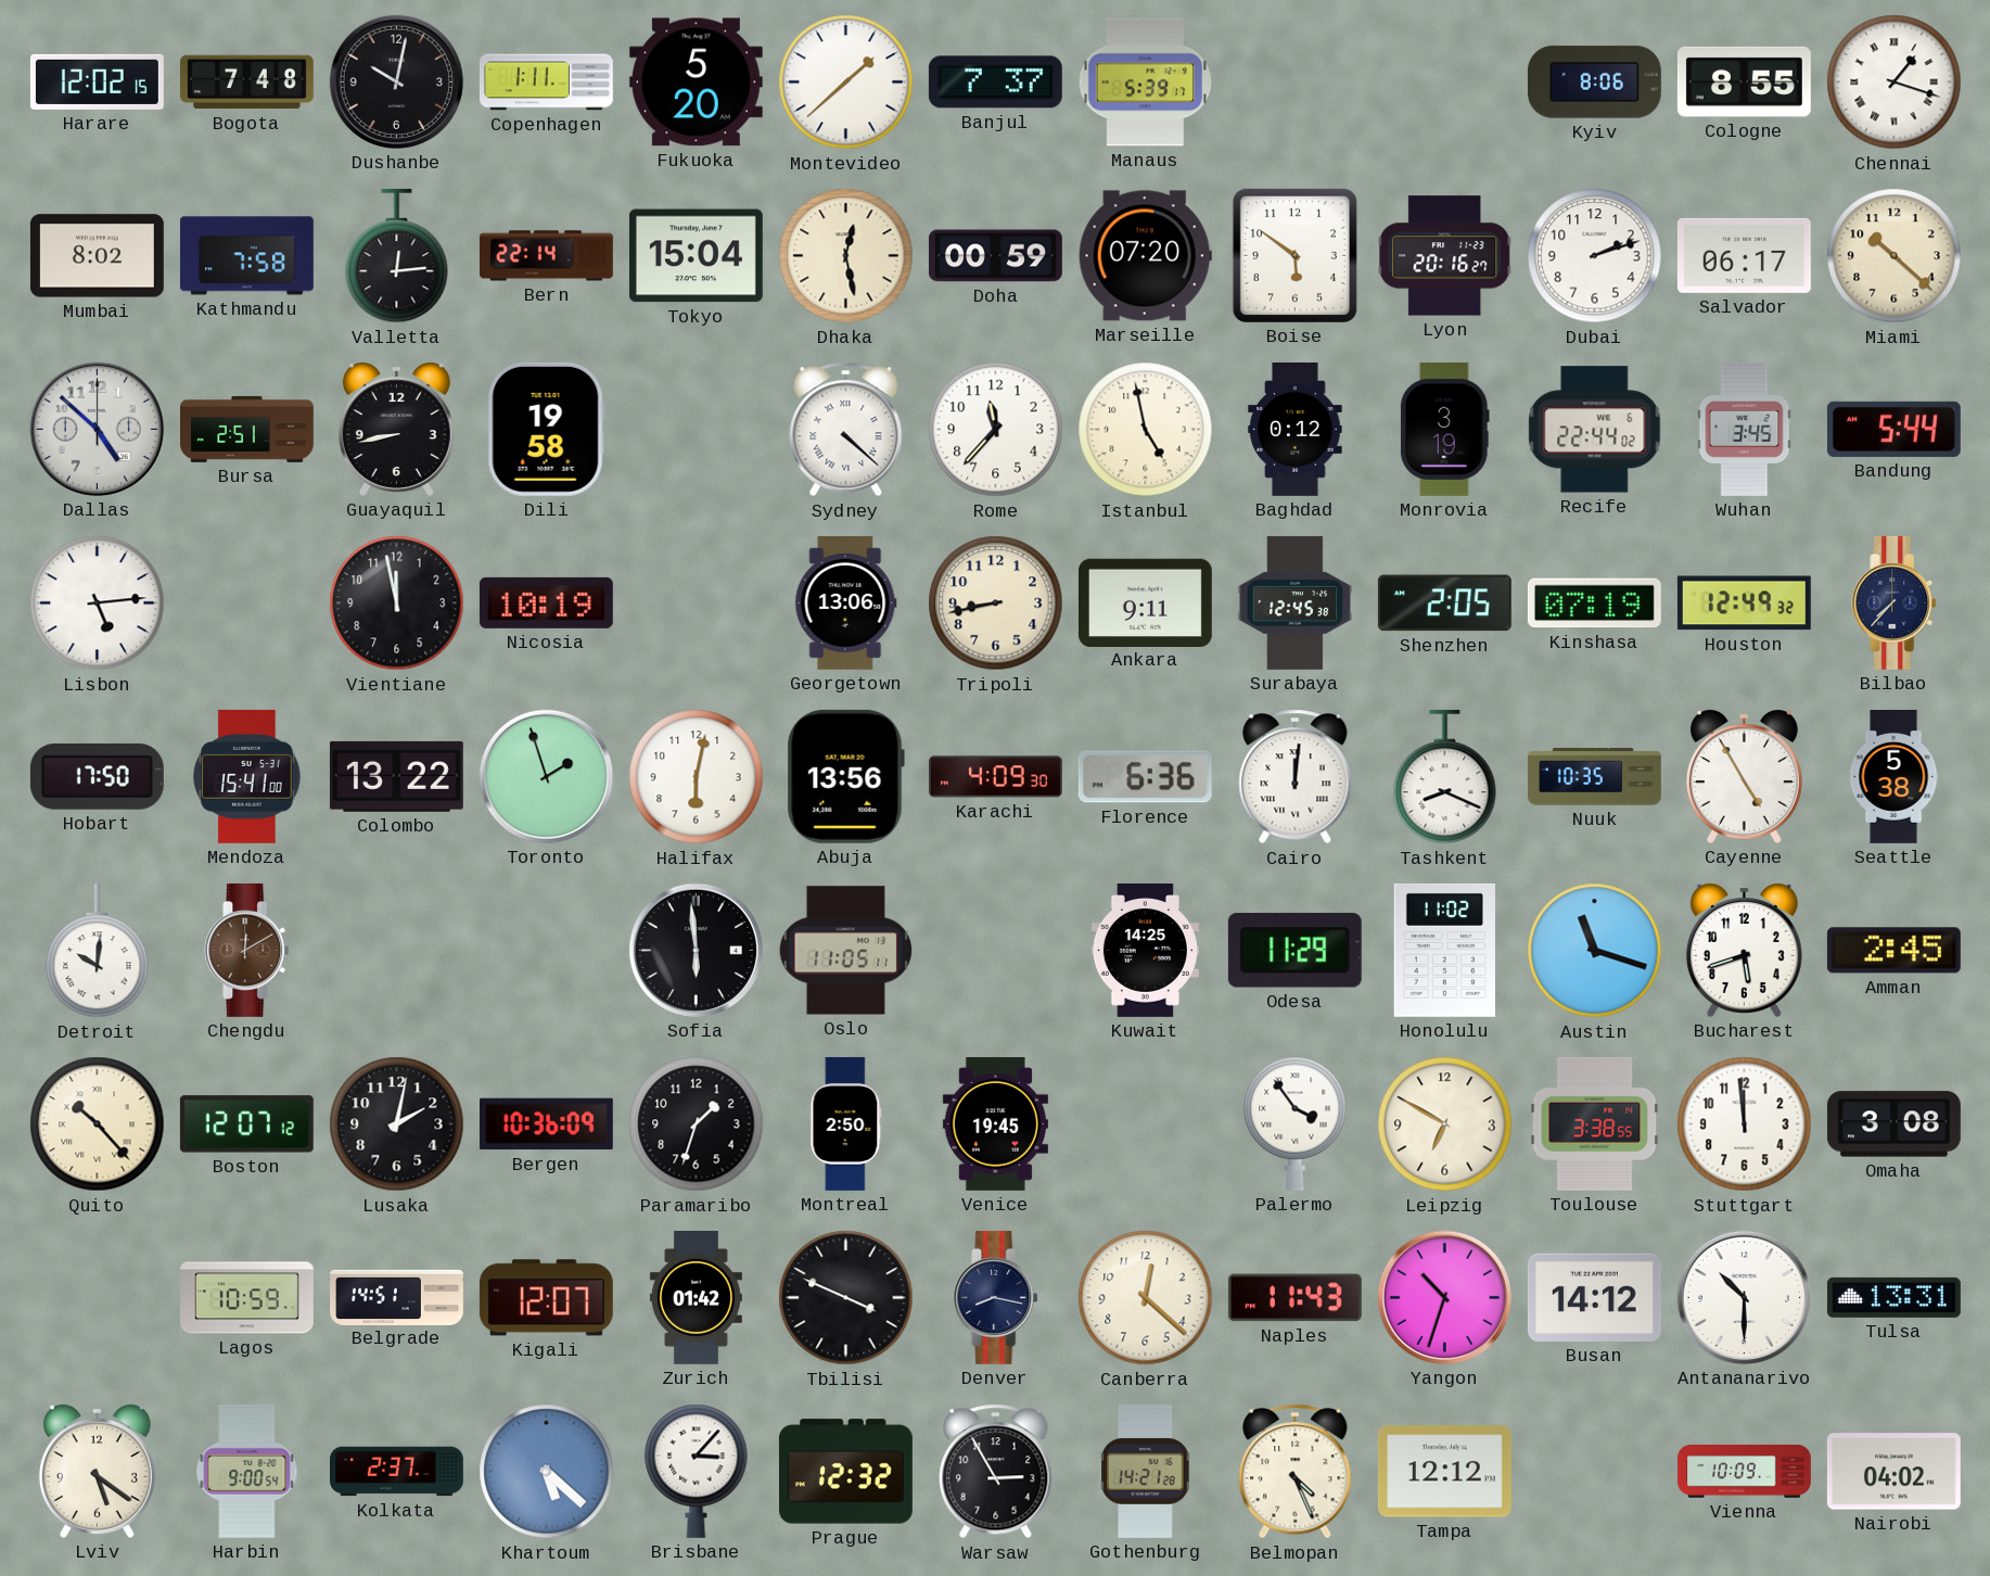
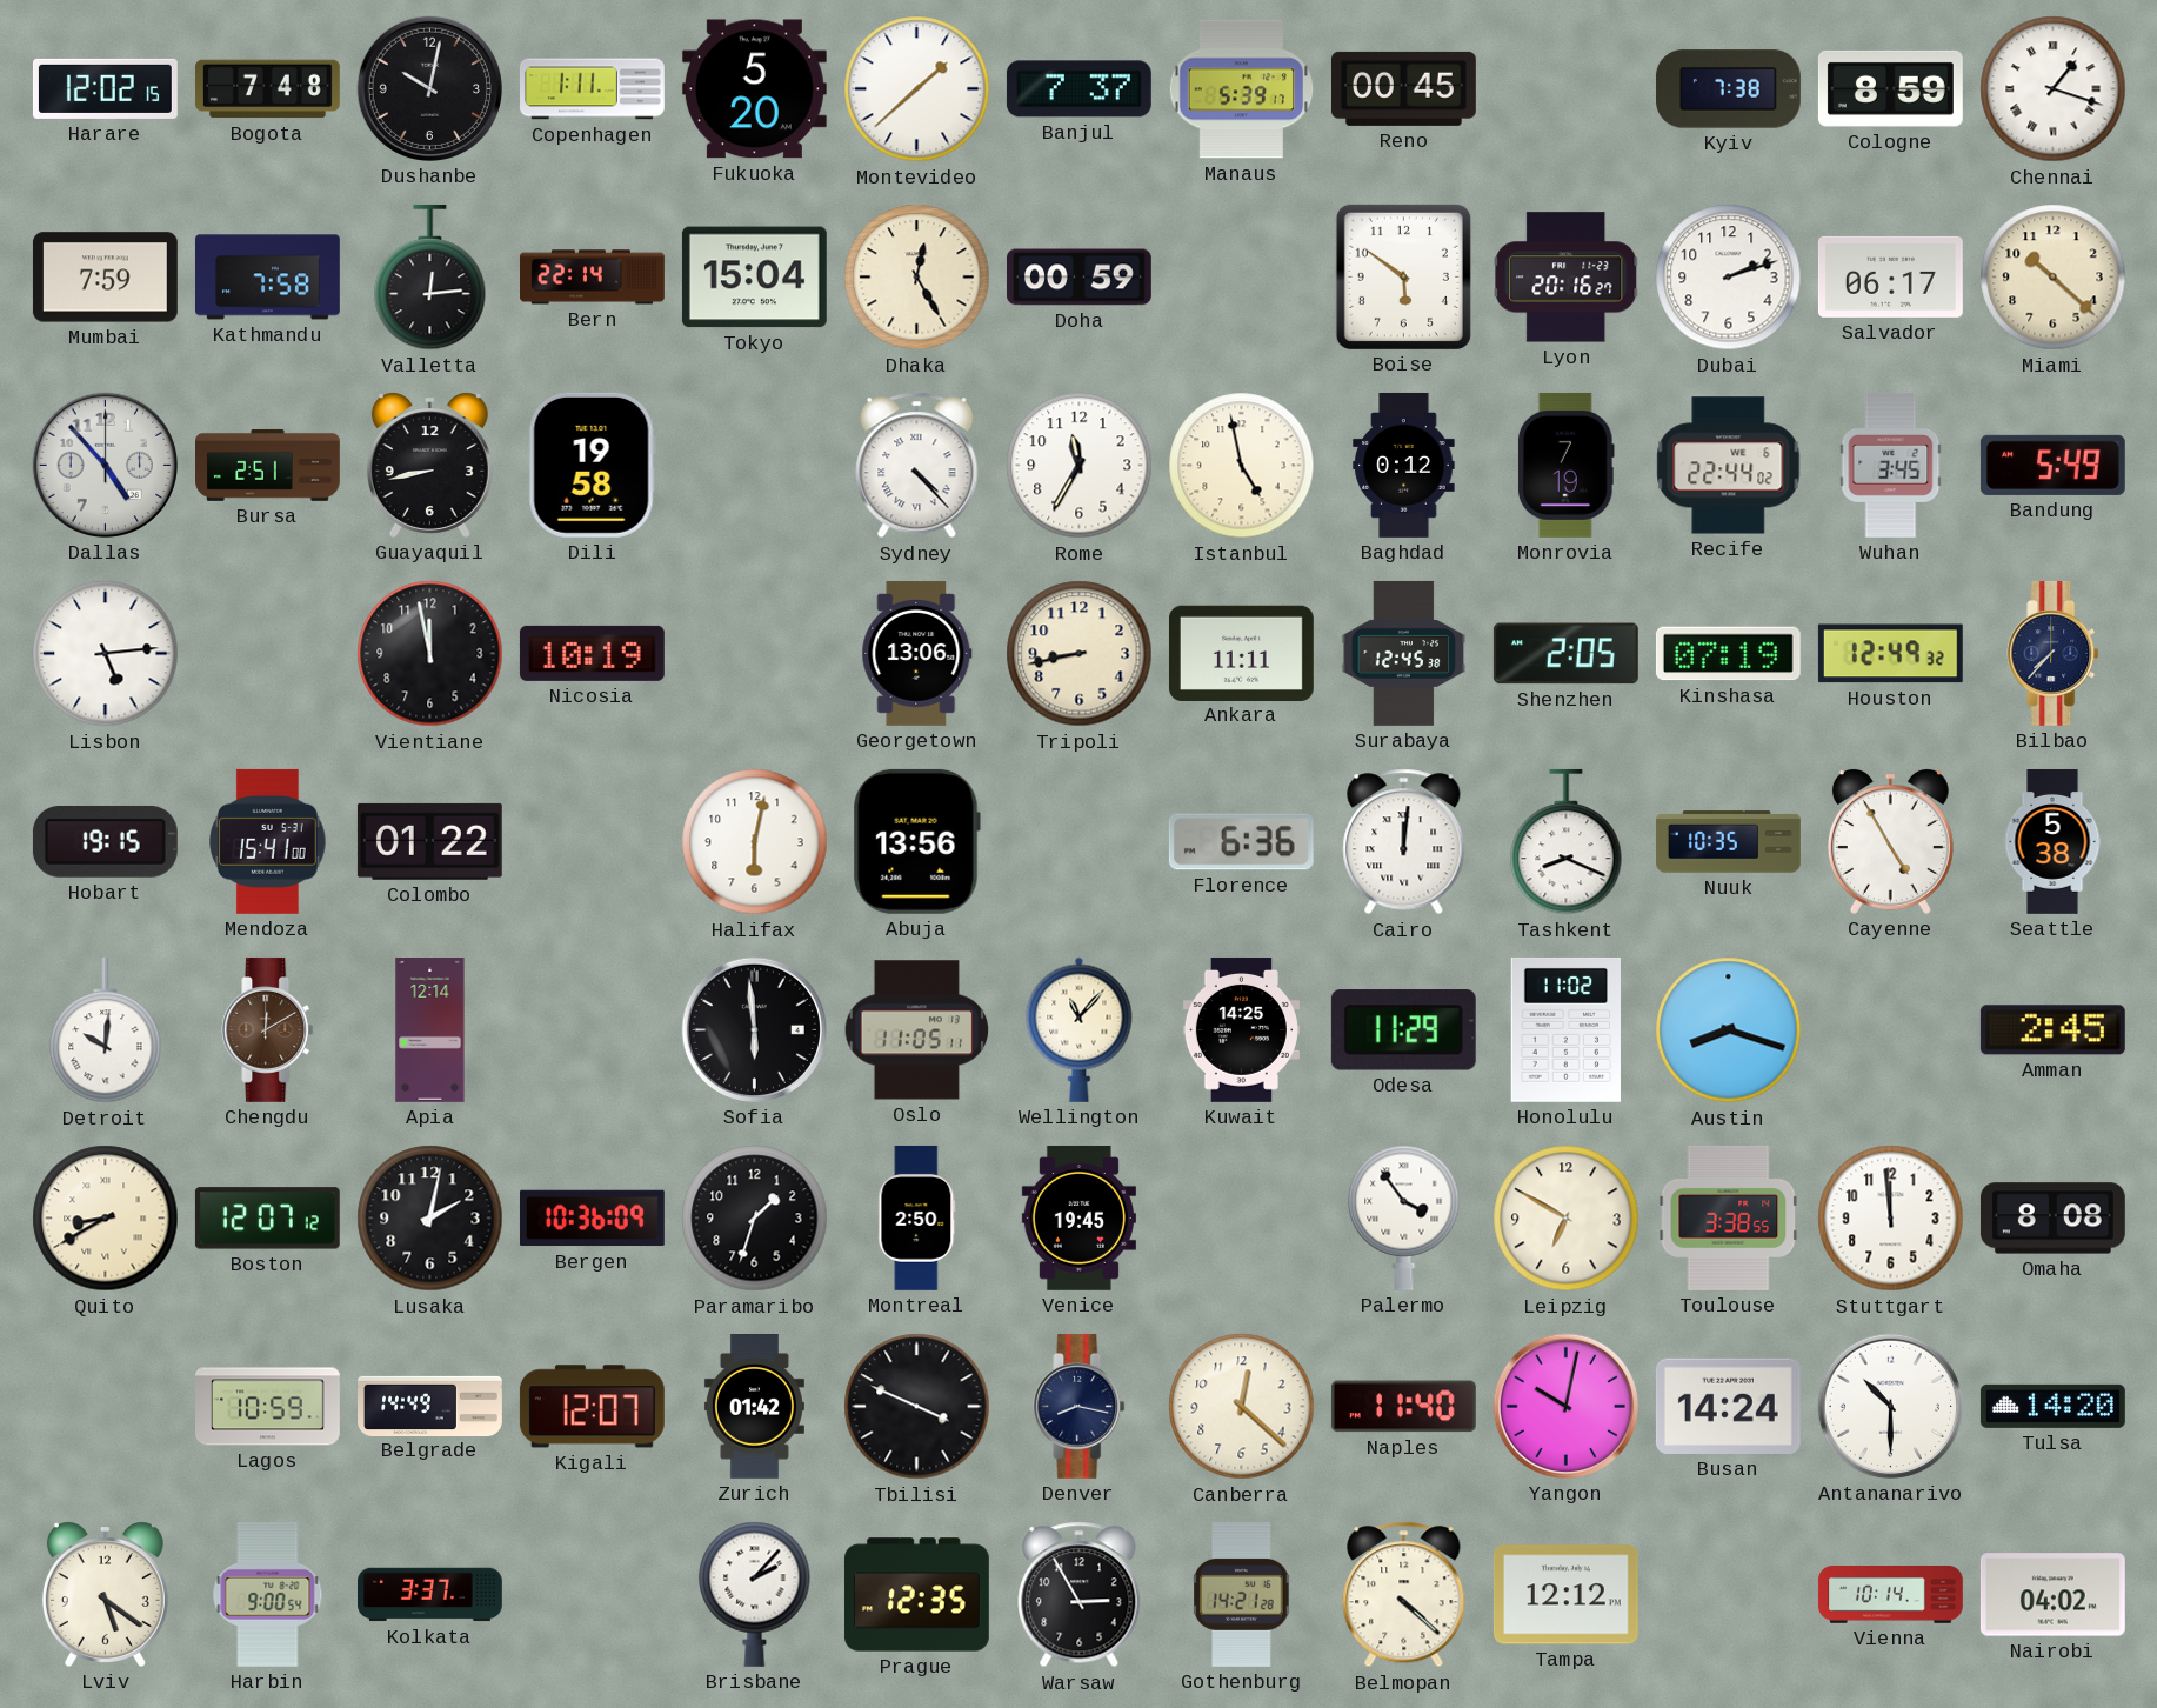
Reno: none -> 00:45
Kyiv: 8:06 -> 7:38
Cologne: 8:55 -> 8:59
Mumbai: 8:02 -> 7:59
Dhaka: 12:28 -> 12:25
Marseille: 07:20 -> none
Dallas: 4:52 -> 4:53
Sydney: 4:22 -> 4:23
Rome: 11:37 -> 11:35
Monrovia: 3:19 -> 7:19
Bandung: 5:44 -> 5:49
Ankara: 9:11 -> 11:11
Hobart: 17:50 -> 19:15
Colombo: 13:22 -> 01:22
Toronto: 1:57 -> none
Karachi: 4:09 -> none
Apia: none -> 12:14
Wellington: none -> 11:07
Austin: 11:18 -> 8:18
Bucharest: 5:42 -> none
Quito: 10:23 -> 8:40
Omaha: 3:08 -> 8:08
Belgrade: 14:51 -> 14:49
Naples: 11:43 -> 11:40
Yangon: 10:33 -> 10:02
Busan: 14:12 -> 14:24
Tulsa: 13:31 -> 14:20
Kolkata: 2:37 -> 3:37
Khartoum: 5:22 -> none
Brisbane: 3:07 -> 2:07
Prague: 12:32 -> 12:35
Belmopan: 4:26 -> 4:22
Vienna: 10:09 -> 10:14
